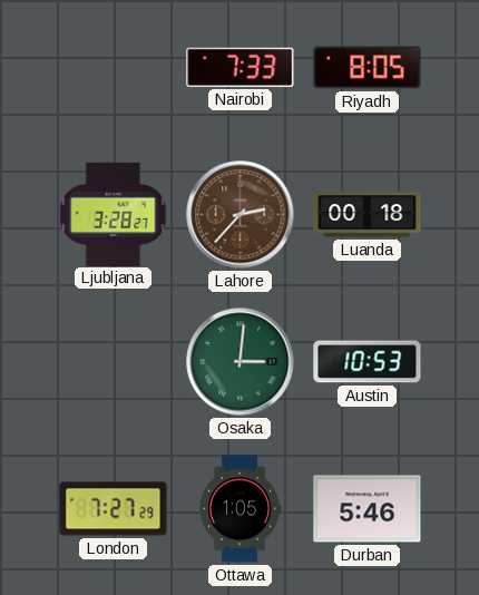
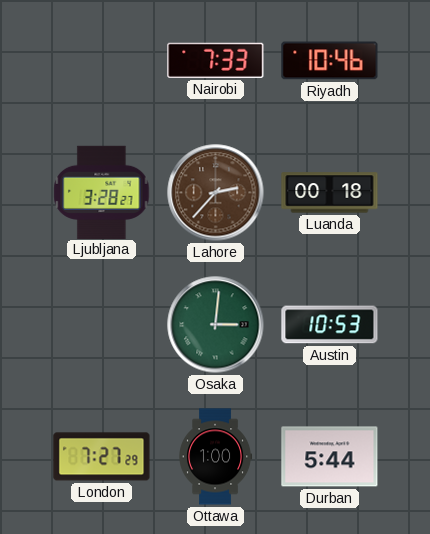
Riyadh: 8:05 -> 10:46
Ottawa: 1:05 -> 1:00
Durban: 5:46 -> 5:44
